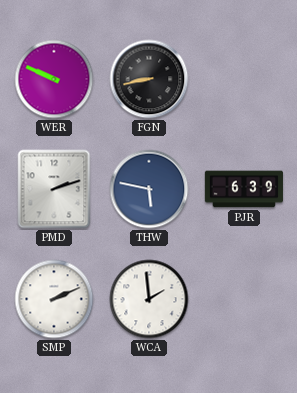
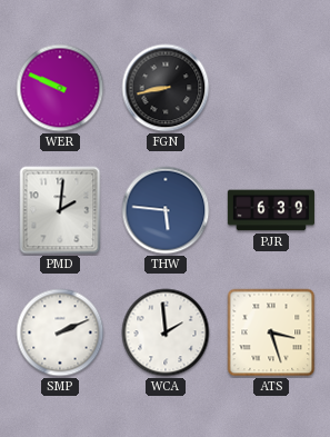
PMD: 2:12 -> 2:01
THW: 5:47 -> 5:46
ATS: none -> 3:27
